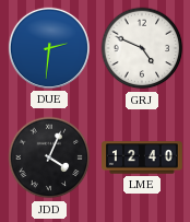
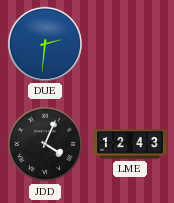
GRJ: 4:49 -> none
LME: 12:40 -> 12:43
